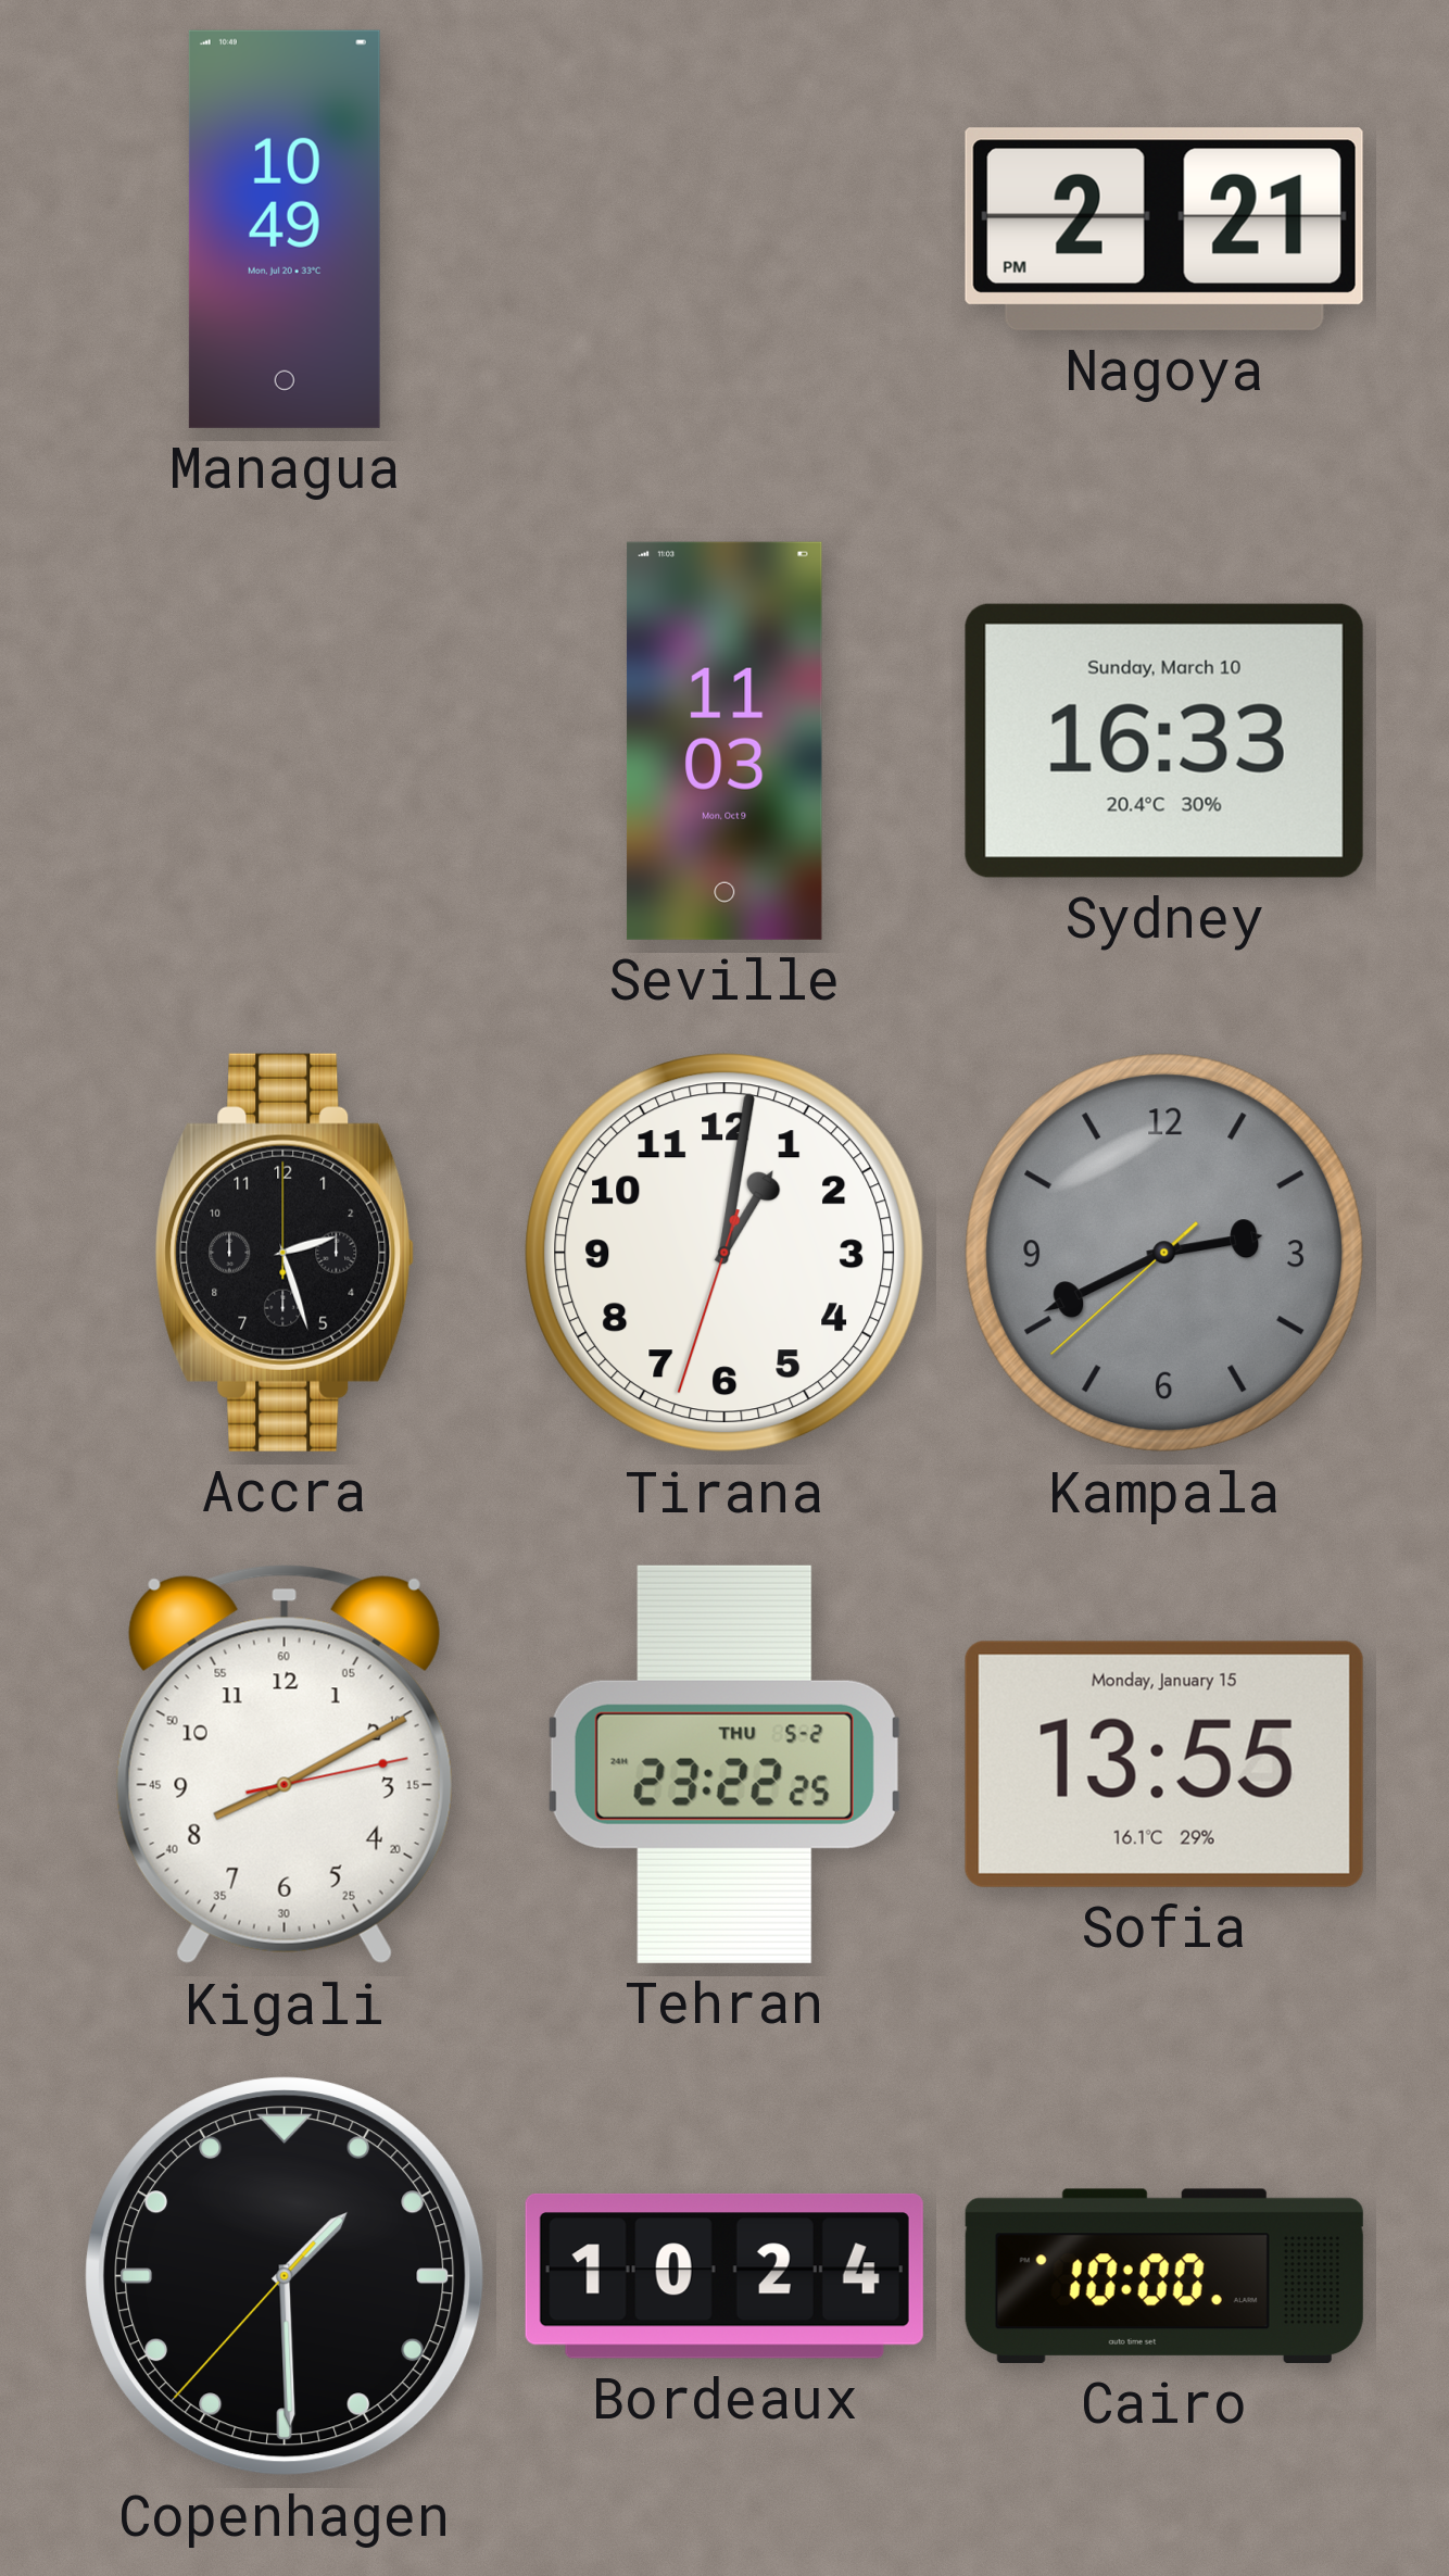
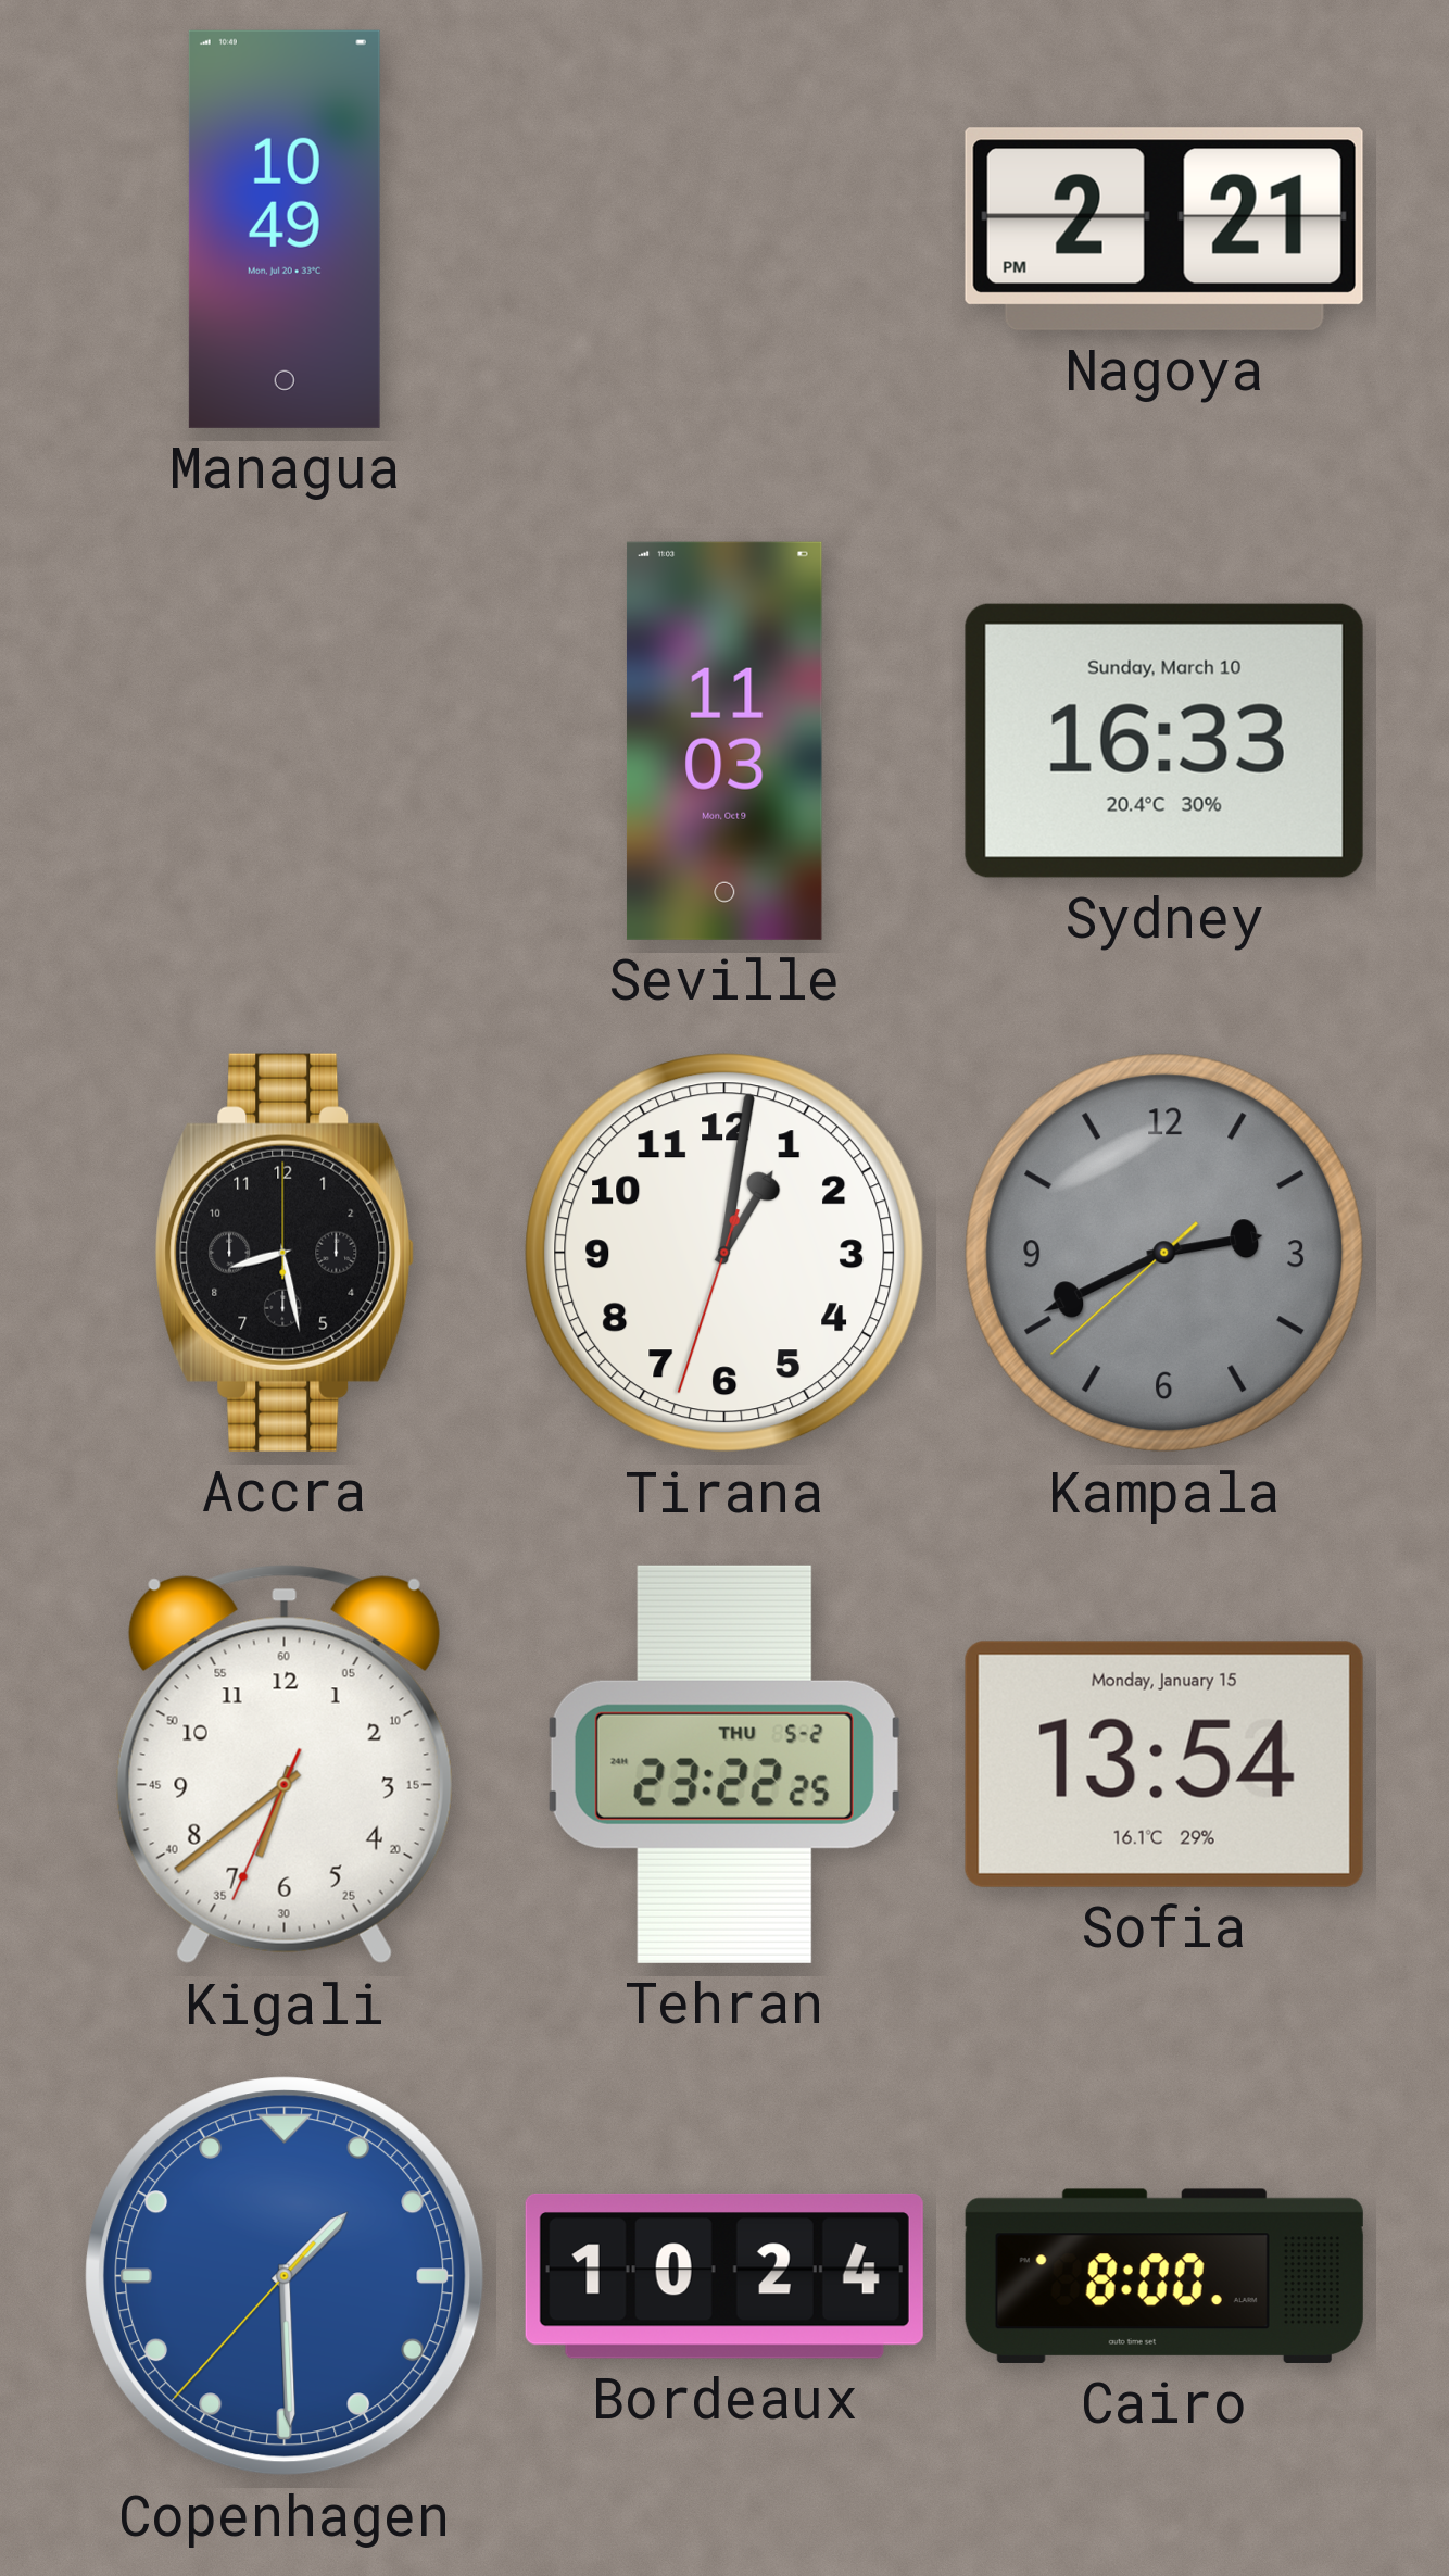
Accra: 2:27 -> 8:28
Kigali: 8:10 -> 6:38
Sofia: 13:55 -> 13:54
Copenhagen dial: black -> blue
Cairo: 10:00 -> 8:00
